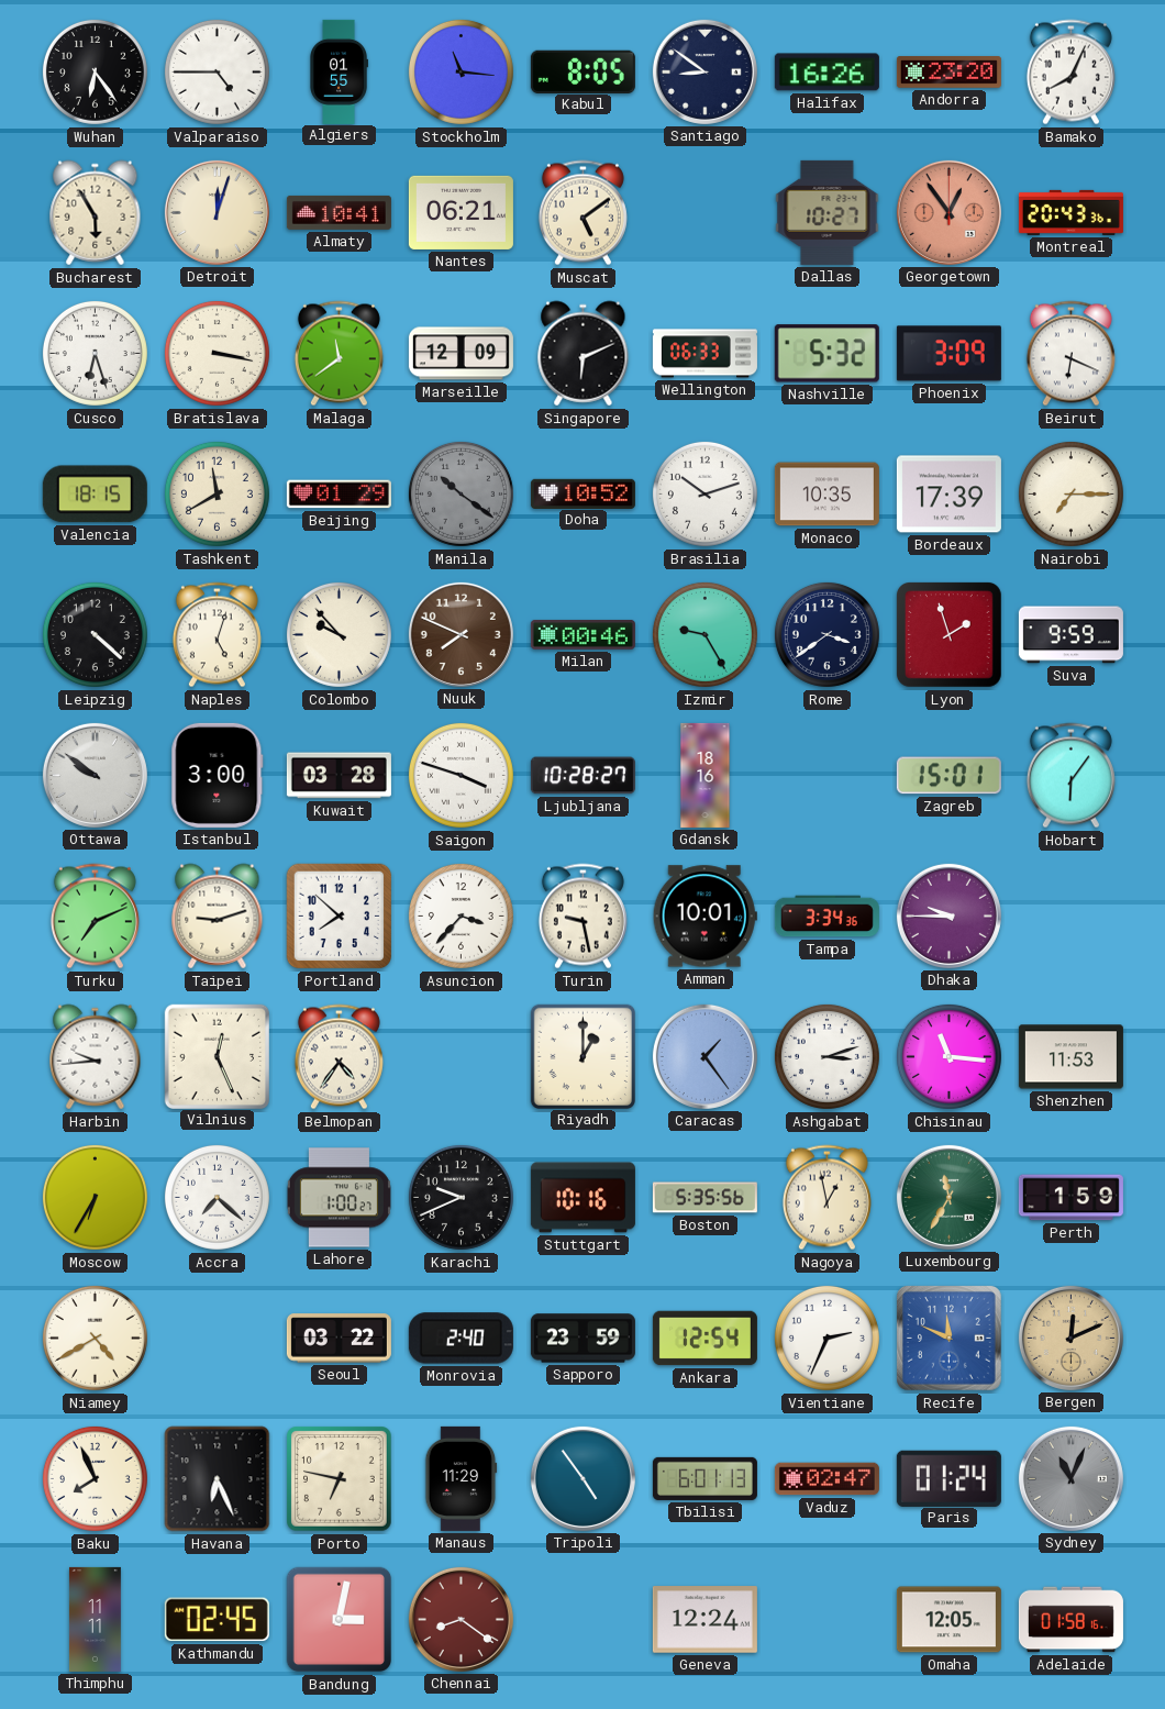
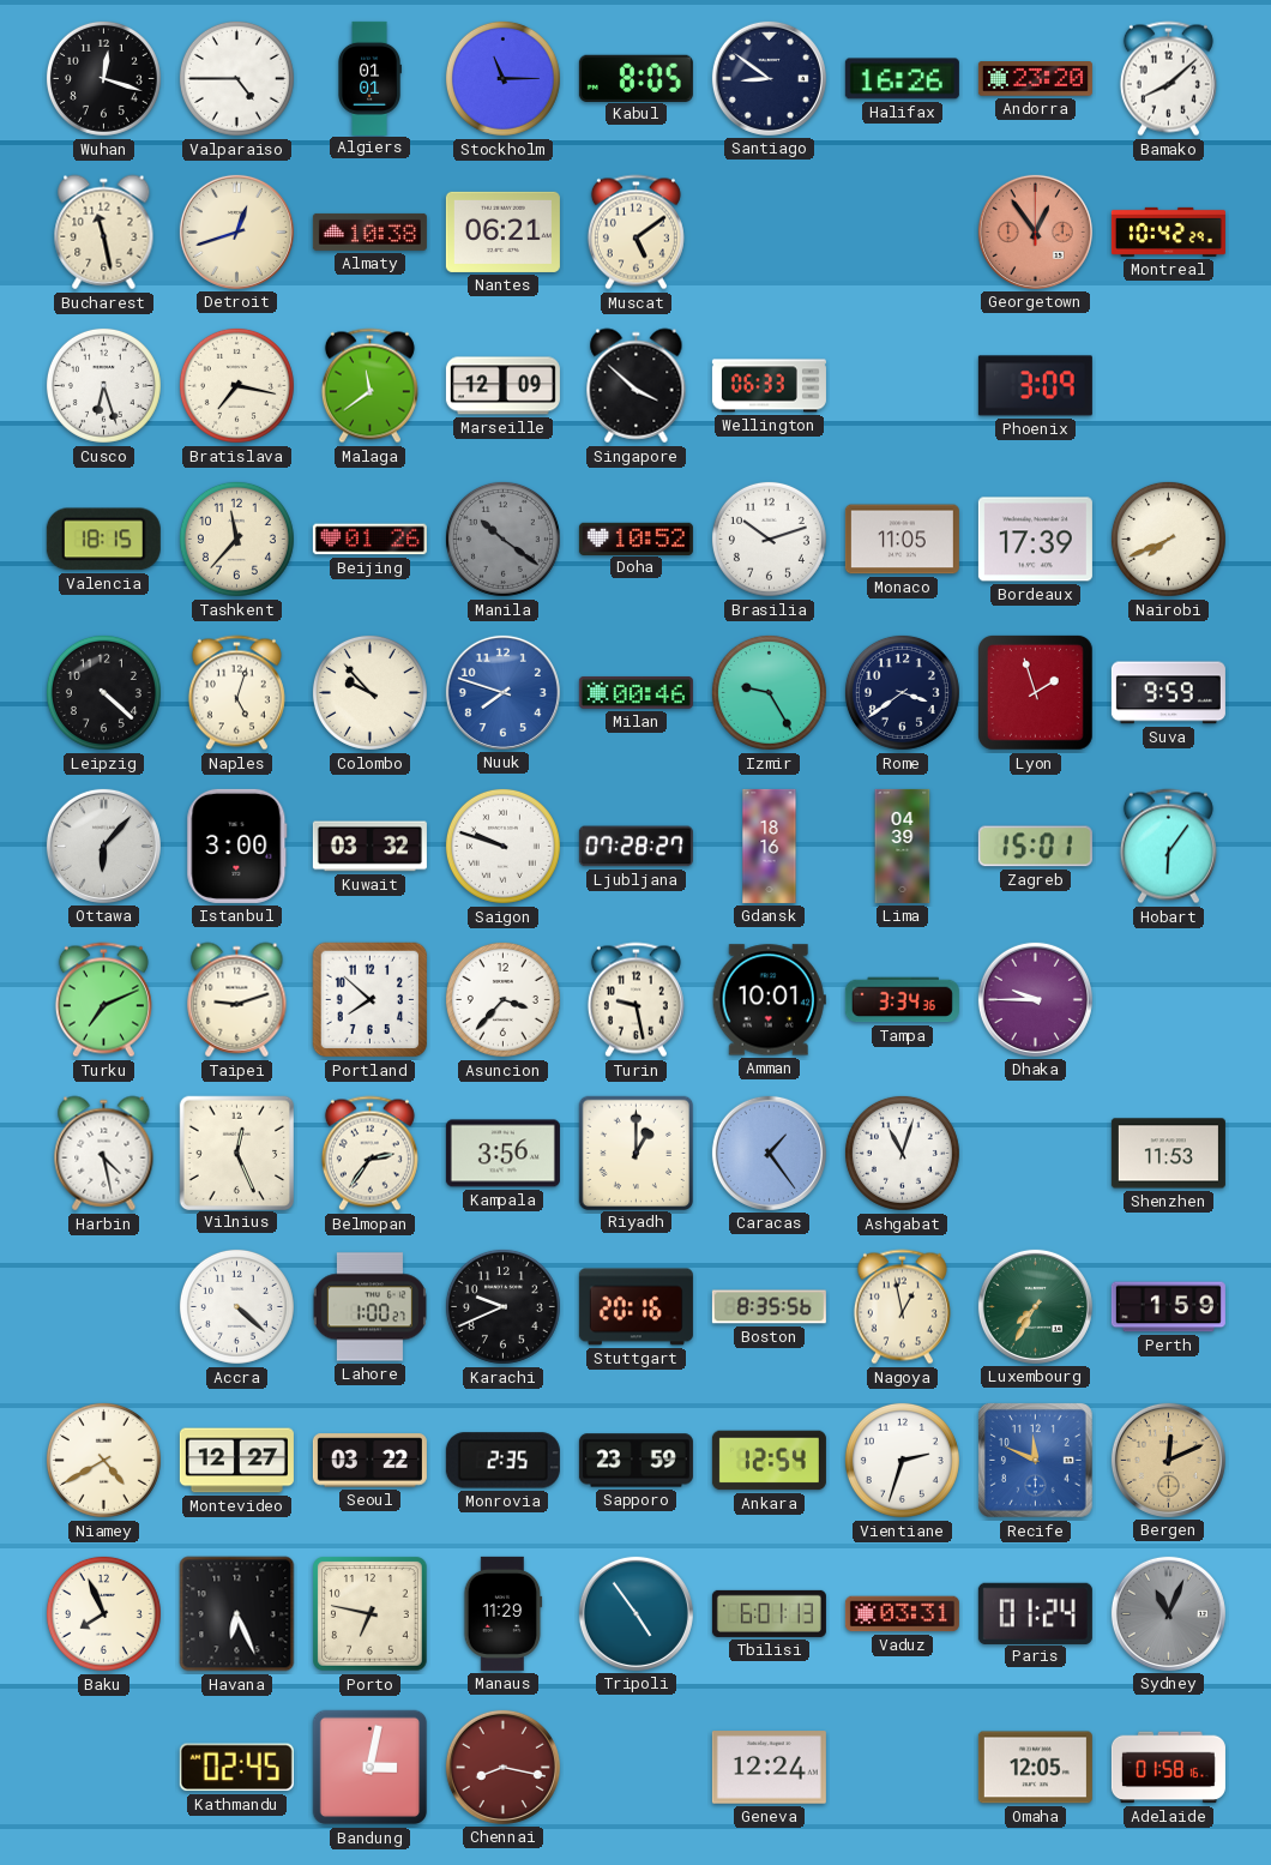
Wuhan: 6:24 -> 12:18
Algiers: 01:55 -> 01:01
Stockholm: 11:16 -> 11:15
Bamako: 8:04 -> 8:08
Bucharest: 5:55 -> 11:28
Detroit: 12:03 -> 12:42
Almaty: 10:41 -> 10:38
Dallas: 10:27 -> none
Montreal: 20:43 -> 10:42
Bratislava: 3:17 -> 7:17
Singapore: 6:11 -> 3:52
Nashville: 5:32 -> none
Beirut: 6:19 -> none
Tashkent: 11:40 -> 11:37
Beijing: 01:29 -> 01:26
Monaco: 10:35 -> 11:05
Nairobi: 7:15 -> 7:41
Nuuk: 7:49 -> 7:48
Nuuk dial: brown -> blue
Ottawa: 9:51 -> 6:07
Kuwait: 03:28 -> 03:32
Saigon: 3:48 -> 9:48
Ljubljana: 10:28 -> 07:28
Lima: none -> 04:39
Harbin: 9:44 -> 4:28
Belmopan: 4:36 -> 2:36
Kampala: none -> 3:56
Ashgabat: 3:12 -> 11:03
Chisinau: 11:16 -> none
Moscow: 6:35 -> none
Accra: 7:22 -> 4:22
Stuttgart: 10:16 -> 20:16
Boston: 5:35 -> 8:35
Luxembourg: 11:35 -> 7:35
Montevideo: none -> 12:27
Monrovia: 2:40 -> 2:35
Vientiane: 2:34 -> 2:33
Vaduz: 02:47 -> 03:31
Thimphu: 11:11 -> none
Chennai: 8:21 -> 8:17
